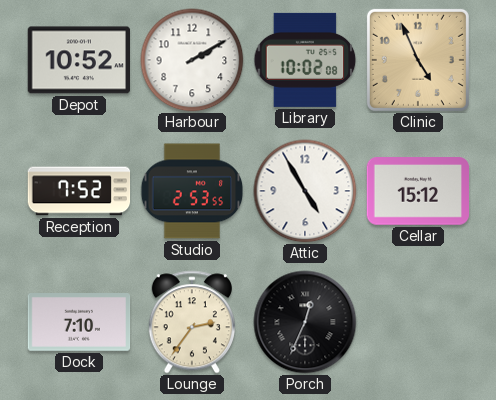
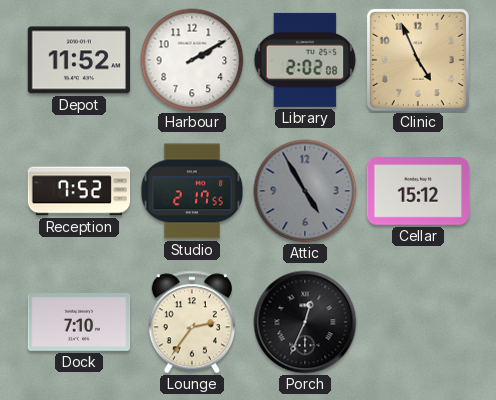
Depot: 10:52 -> 11:52
Library: 10:02 -> 2:02
Studio: 2:53 -> 2:17
Attic dial: white -> grey
